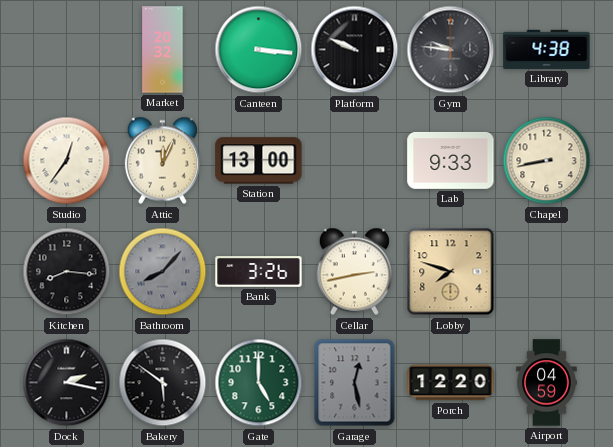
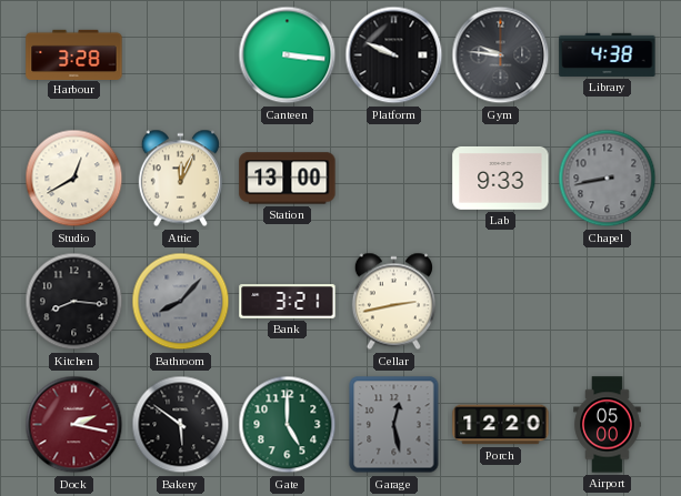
Harbour: none -> 3:28
Market: 20:32 -> none
Studio: 12:36 -> 12:40
Chapel dial: cream -> grey
Bank: 3:26 -> 3:21
Lobby: 7:48 -> none
Dock dial: black -> burgundy
Airport: 04:59 -> 05:00
